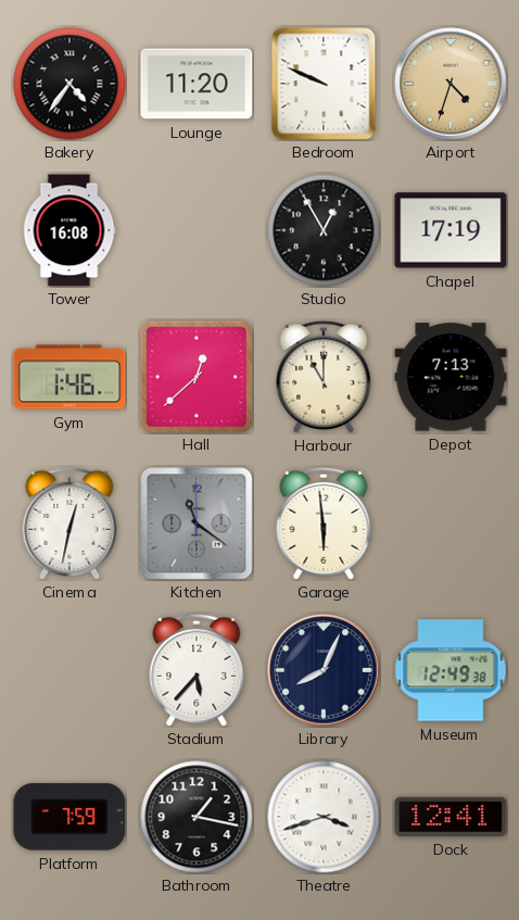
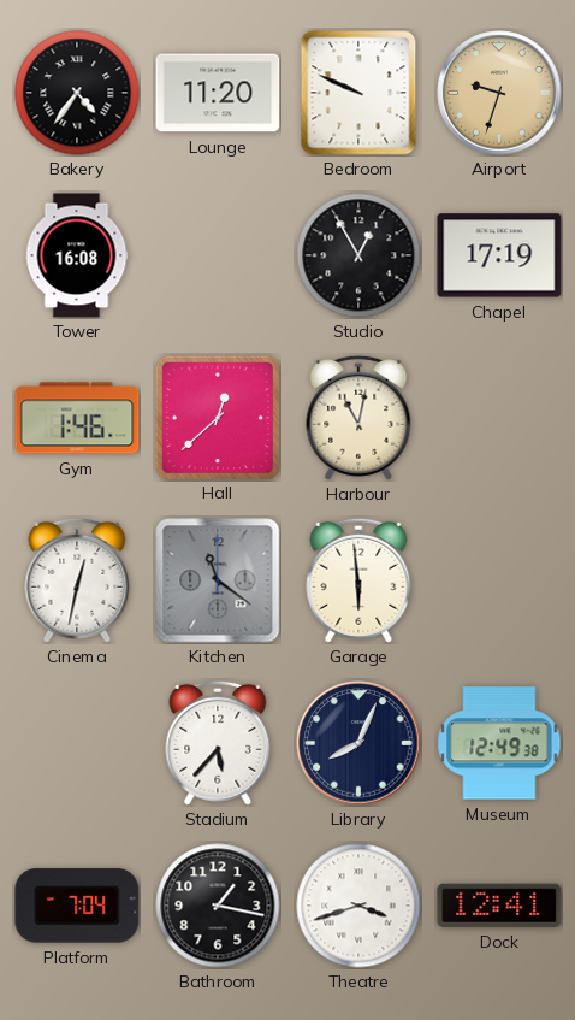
Airport: 4:33 -> 9:33
Harbour: 11:00 -> 11:02
Depot: 7:13 -> none
Platform: 7:59 -> 7:04
